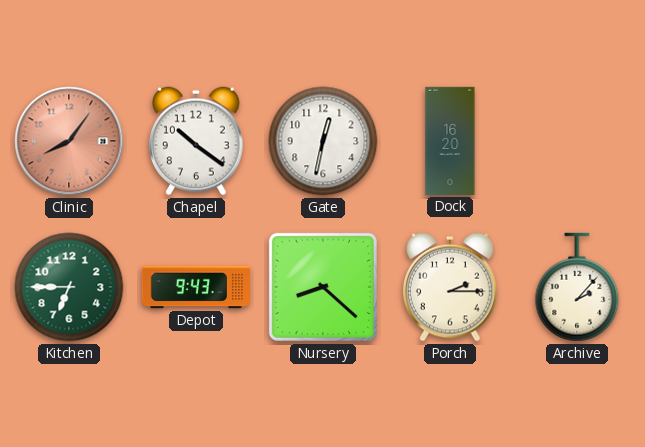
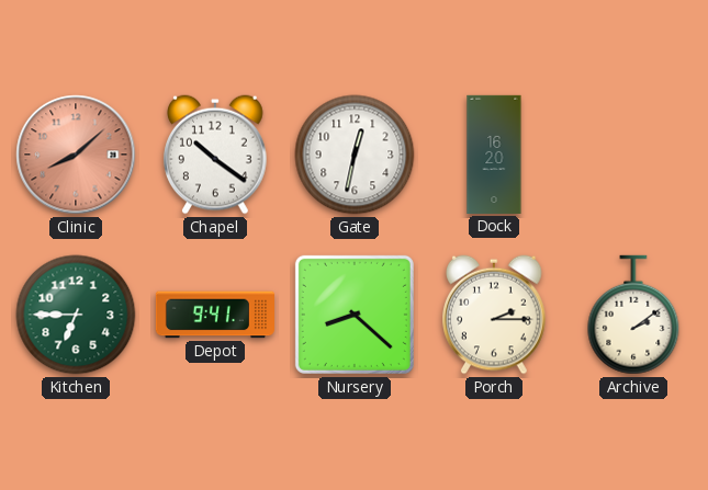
Clinic: 8:06 -> 8:08
Depot: 9:43 -> 9:41
Archive: 2:07 -> 2:09
